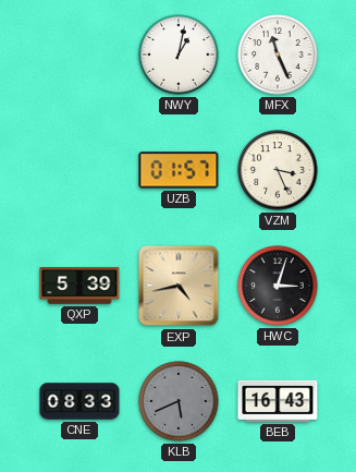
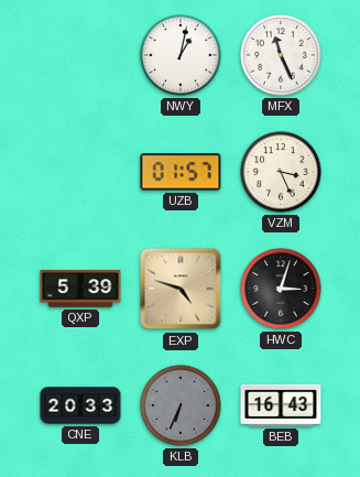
EXP: 4:43 -> 4:48
CNE: 08:33 -> 20:33
KLB: 5:41 -> 6:34
